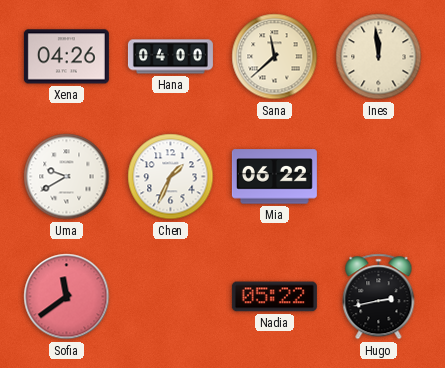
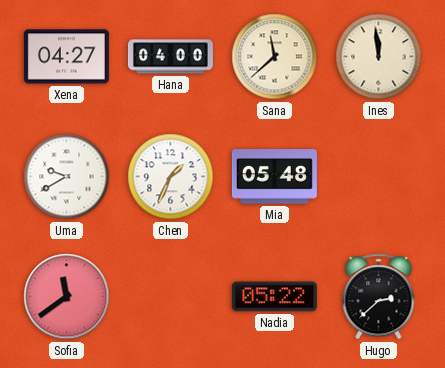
Xena: 04:26 -> 04:27
Mia: 06:22 -> 05:48
Hugo: 2:43 -> 2:38
